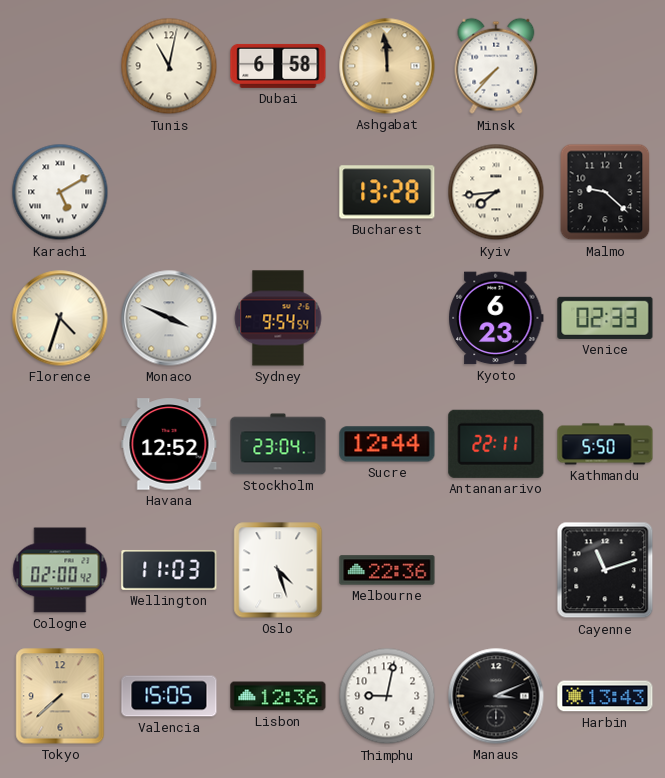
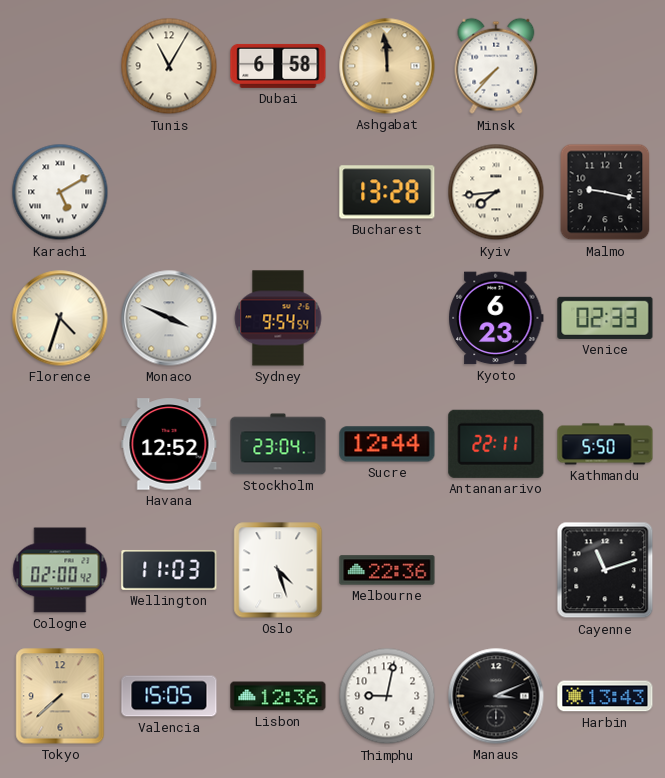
Tunis: 11:02 -> 11:05
Malmo: 9:22 -> 9:17
